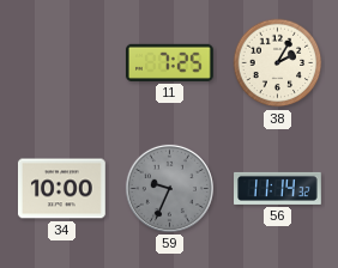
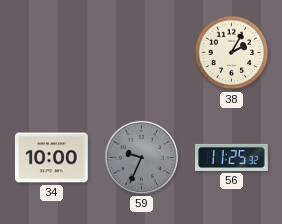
11: 7:25 -> none
56: 11:14 -> 11:25
